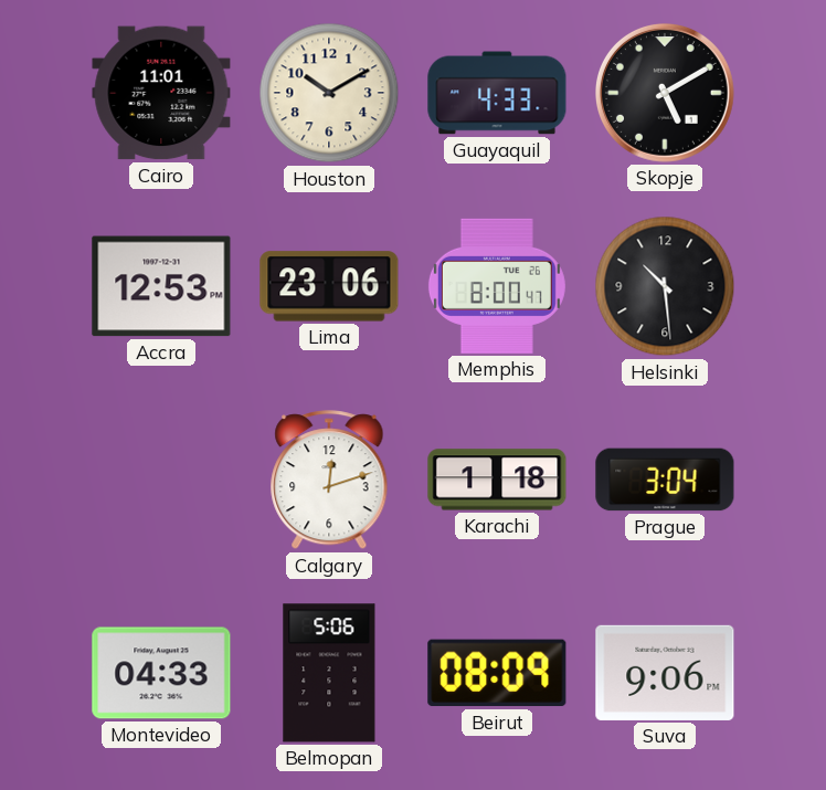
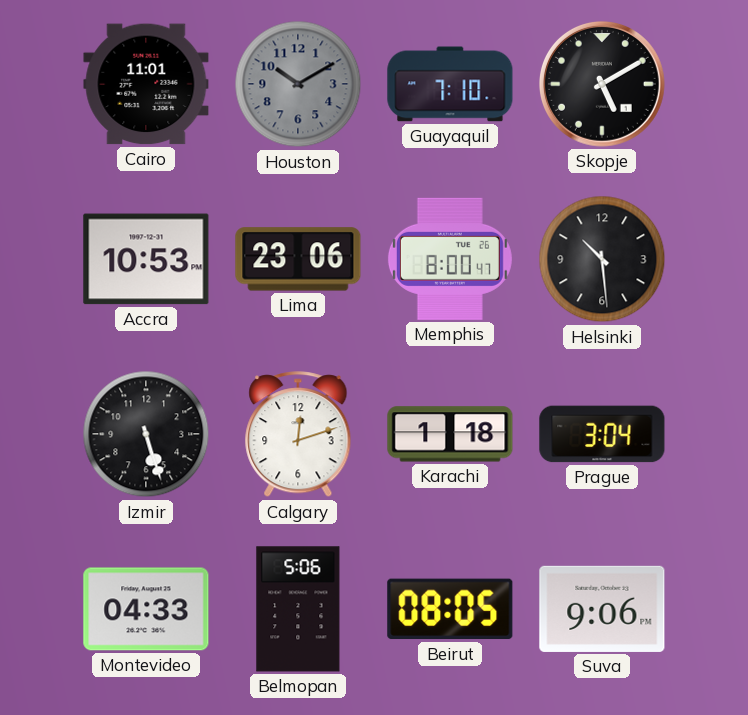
Houston dial: cream -> grey
Guayaquil: 4:33 -> 7:10
Accra: 12:53 -> 10:53
Izmir: none -> 5:27
Beirut: 08:09 -> 08:05
